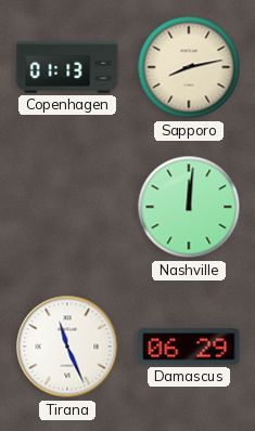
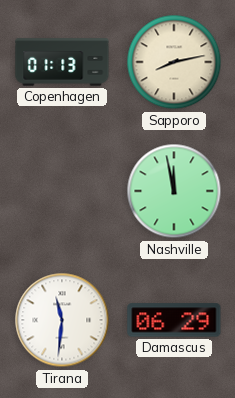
Nashville: 12:01 -> 11:58
Tirana: 11:26 -> 11:31
